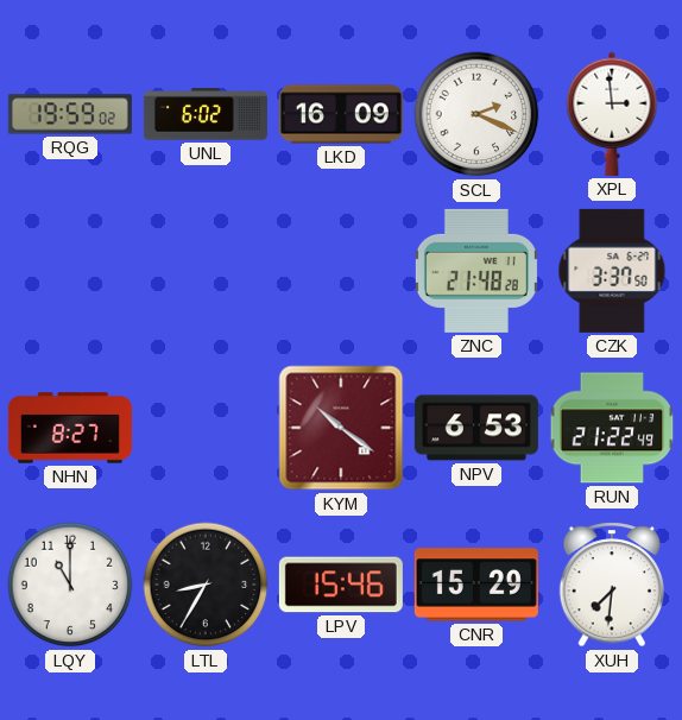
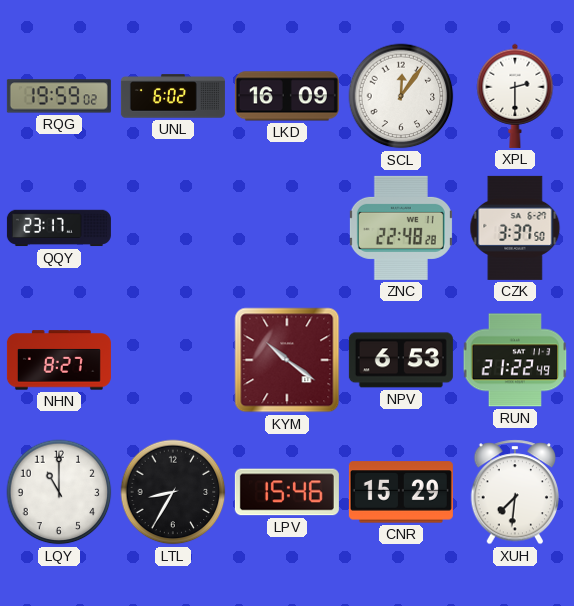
SCL: 2:19 -> 12:06
XPL: 2:59 -> 2:30
QQY: none -> 23:17
ZNC: 21:48 -> 22:48
